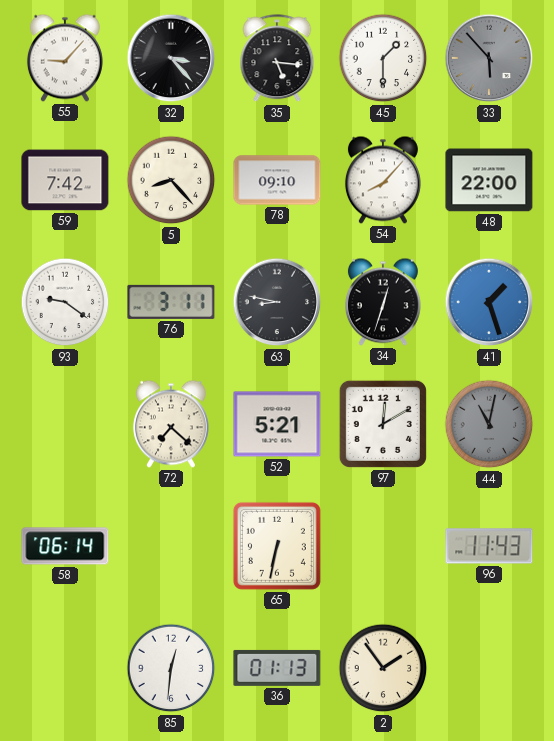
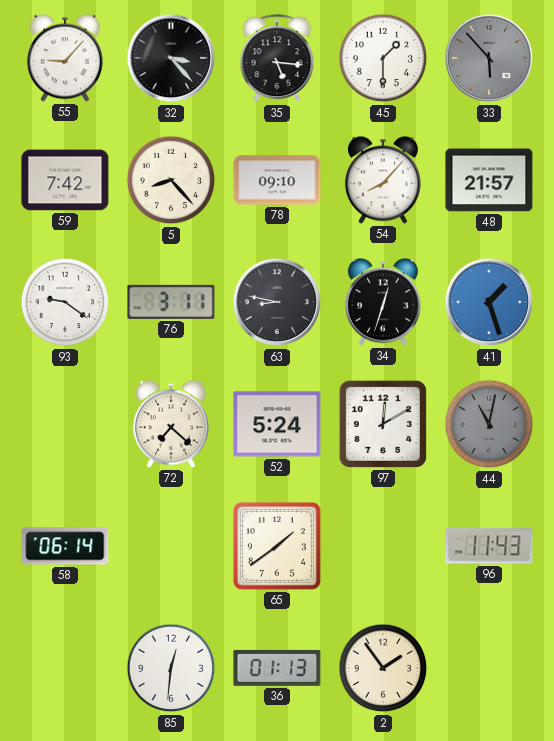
48: 22:00 -> 21:57
52: 5:21 -> 5:24
65: 6:32 -> 1:39
